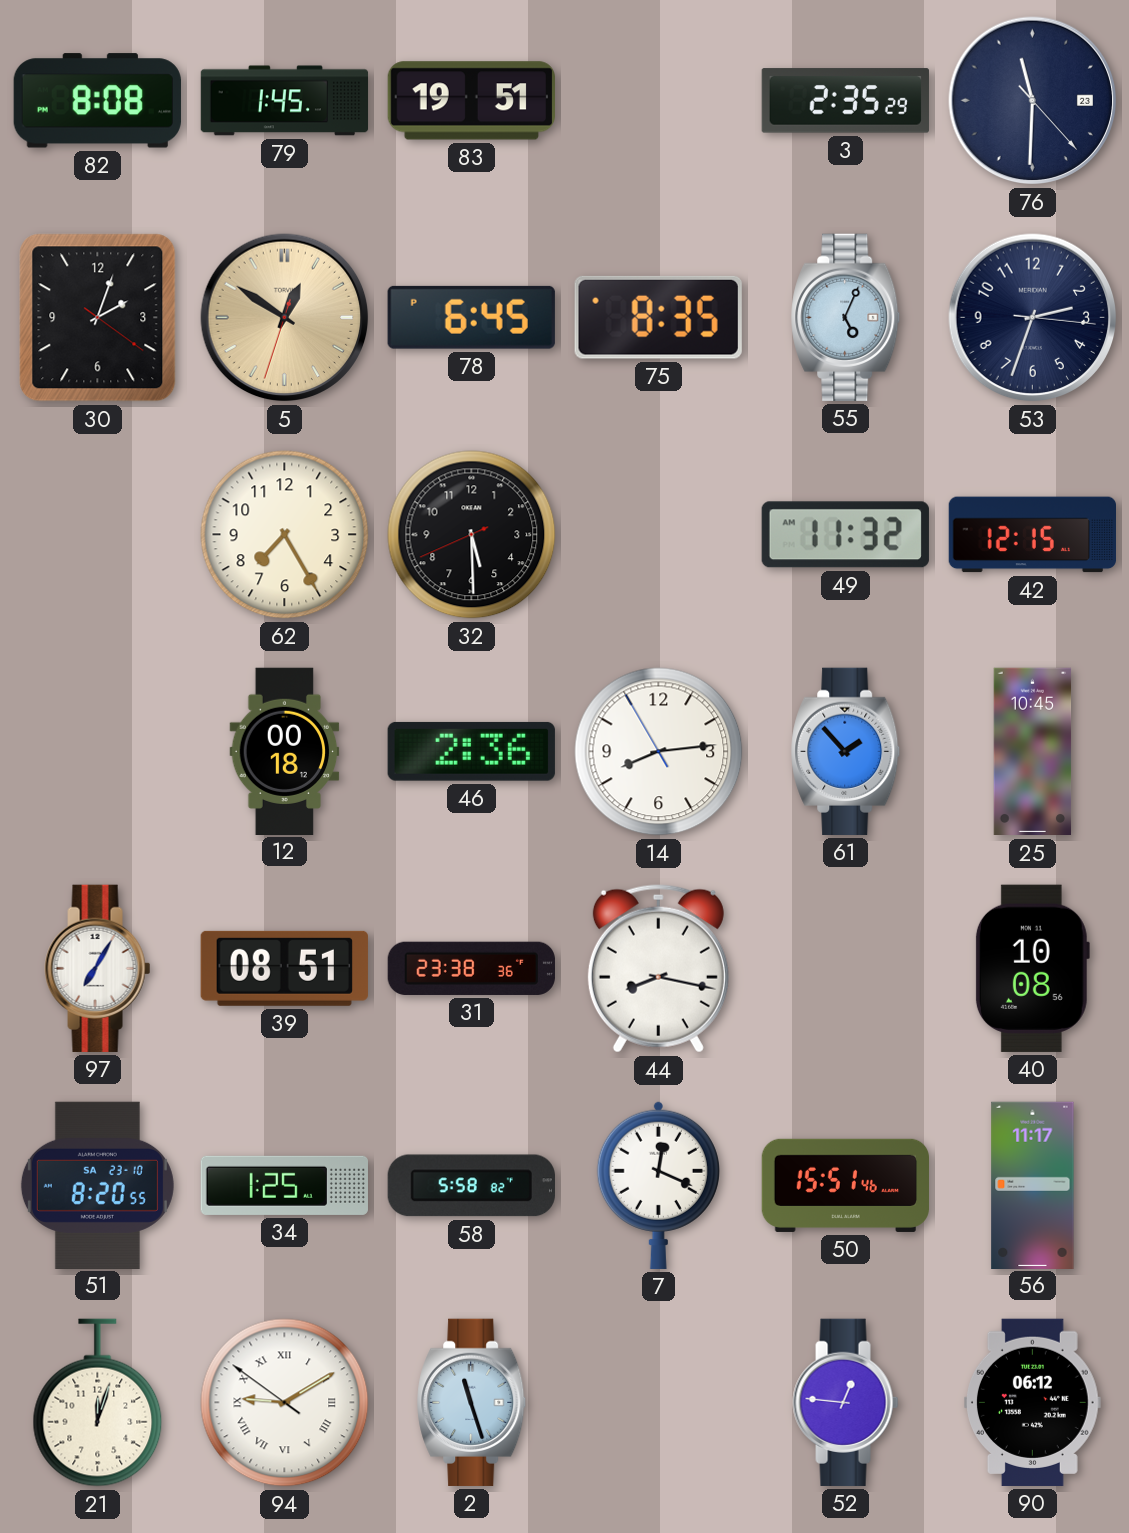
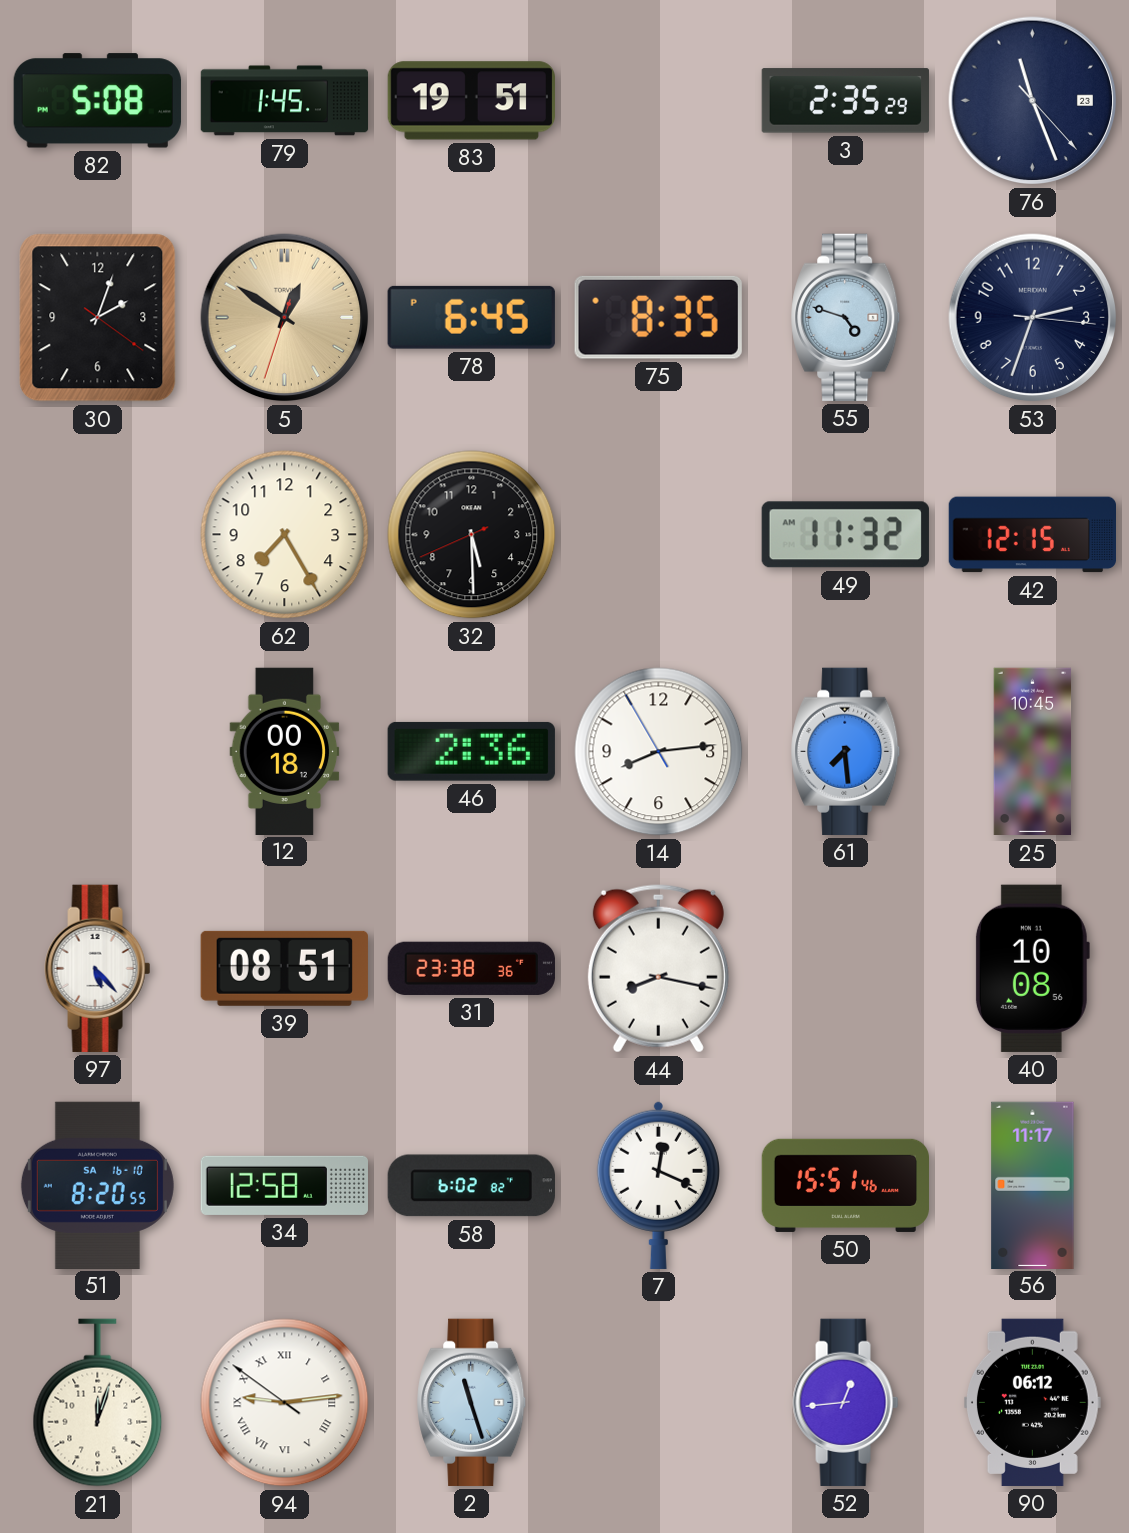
82: 8:08 -> 5:08
76: 11:30 -> 11:26
55: 5:04 -> 4:48
61: 1:53 -> 7:29
97: 7:05 -> 5:23
51 date: SA 23-10 -> SA 16-10
34: 1:25 -> 12:58
58: 5:58 -> 6:02
94: 9:09 -> 9:13
52: 12:46 -> 12:44
